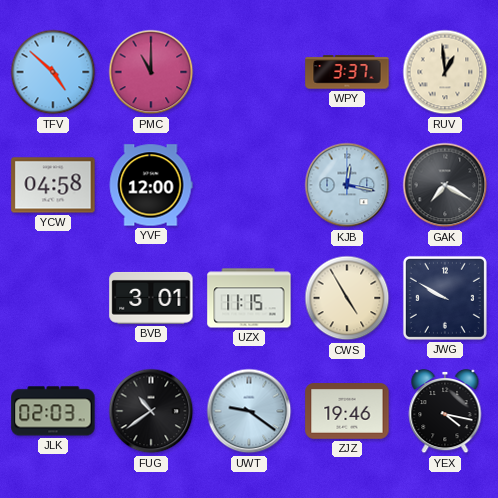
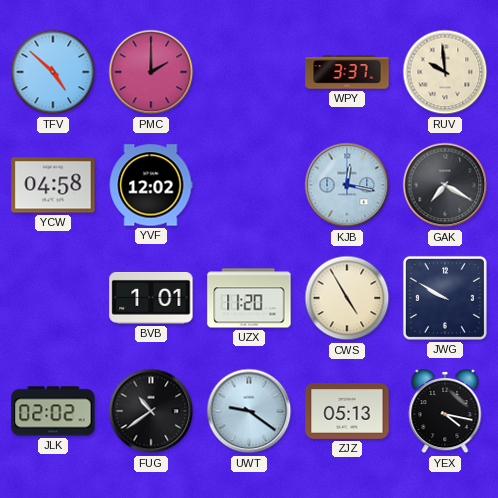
PMC: 11:00 -> 2:00
RUV: 12:59 -> 9:59
YVF: 12:00 -> 12:02
BVB: 3:01 -> 1:01
UZX: 11:15 -> 11:20
JLK: 02:03 -> 02:02
ZJZ: 19:46 -> 05:13
